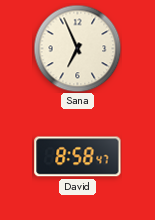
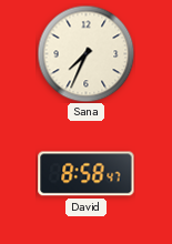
Sana: 6:56 -> 7:34
